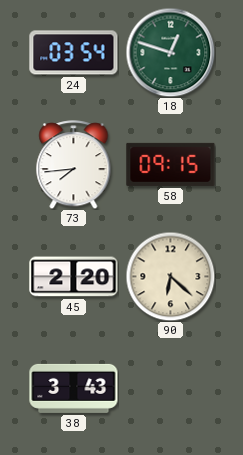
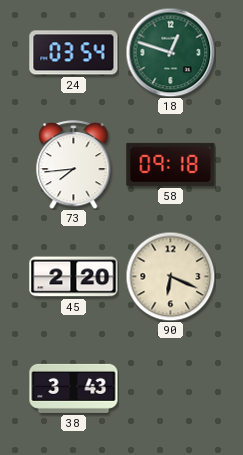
58: 09:15 -> 09:18
90: 6:22 -> 6:19
